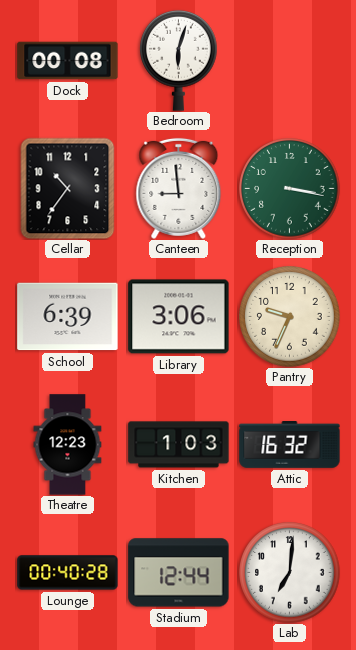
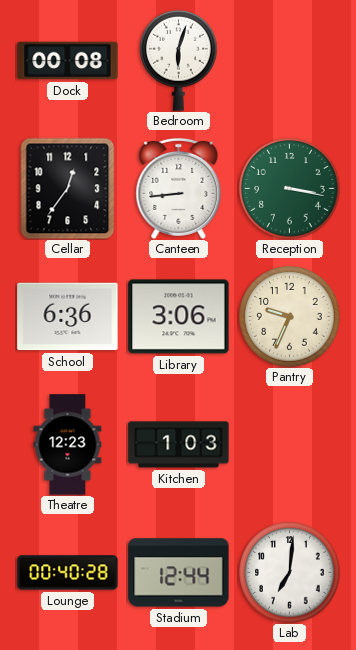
Cellar: 10:36 -> 12:36
Canteen: 8:59 -> 8:44
School: 6:39 -> 6:36
Attic: 16:32 -> none
